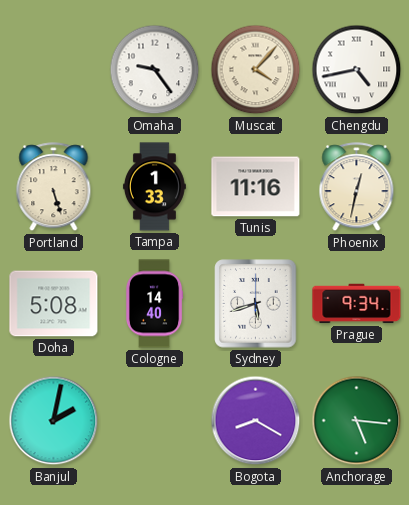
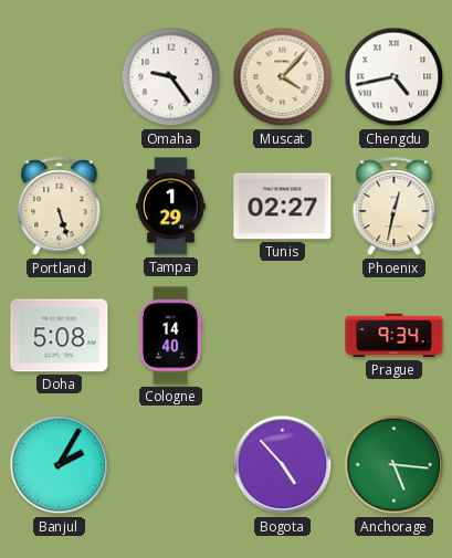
Tampa: 1:33 -> 1:29
Tunis: 11:16 -> 02:27
Sydney: 5:42 -> none
Banjul: 2:02 -> 2:05
Bogota: 8:20 -> 4:53
